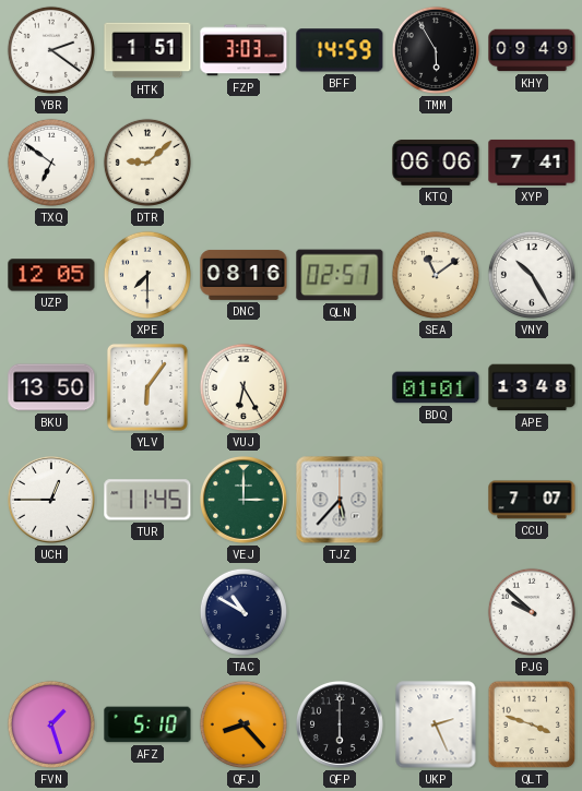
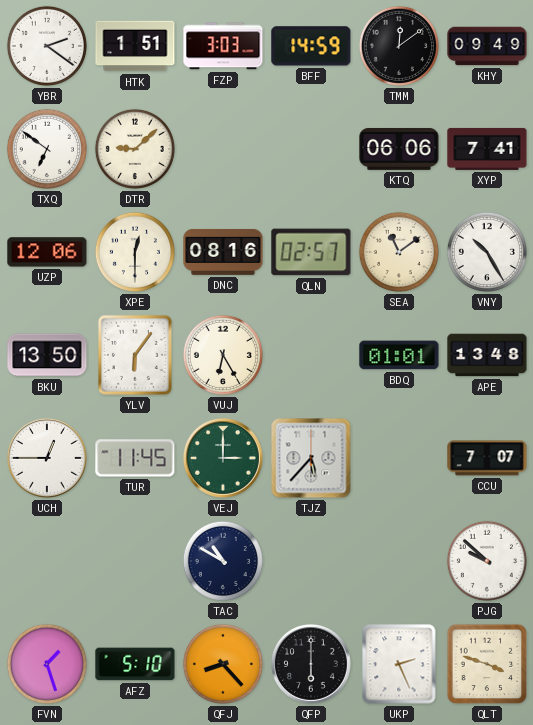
TMM: 5:55 -> 12:09
UZP: 12:05 -> 12:06
XPE: 7:30 -> 12:30
